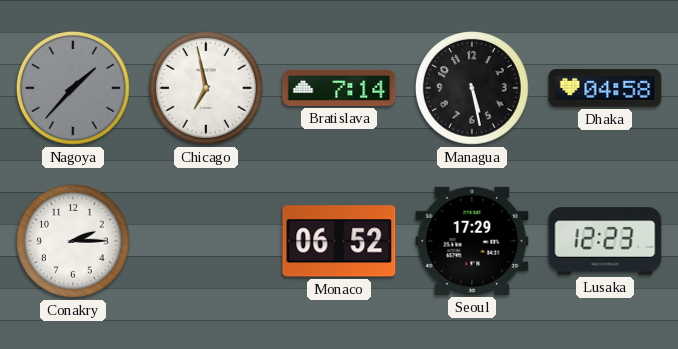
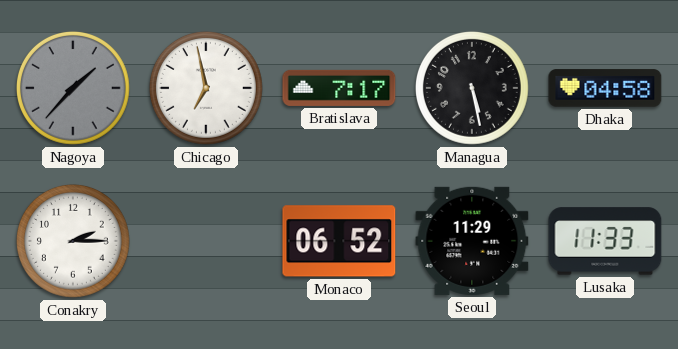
Bratislava: 7:14 -> 7:17
Seoul: 17:29 -> 11:29
Lusaka: 12:23 -> 11:33
